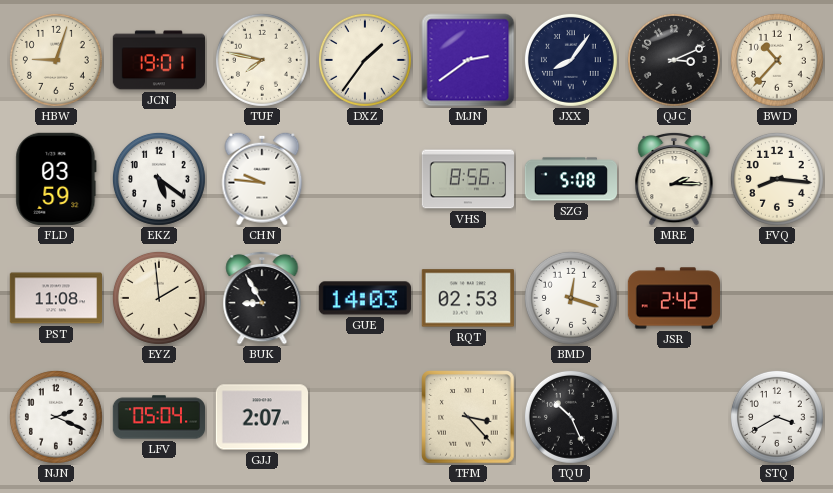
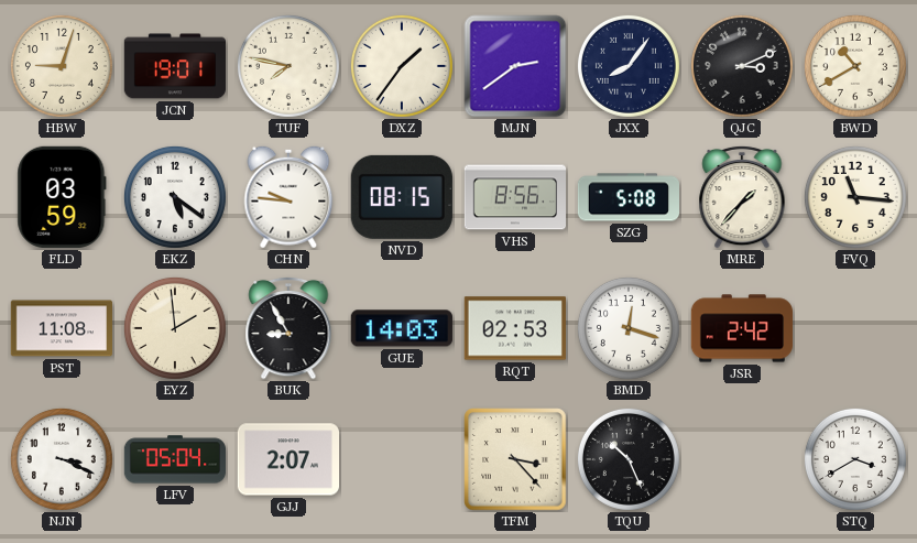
BWD: 10:37 -> 10:40
NVD: none -> 08:15
MRE: 2:15 -> 1:37
FVQ: 8:16 -> 11:16
NJN: 2:19 -> 3:19
